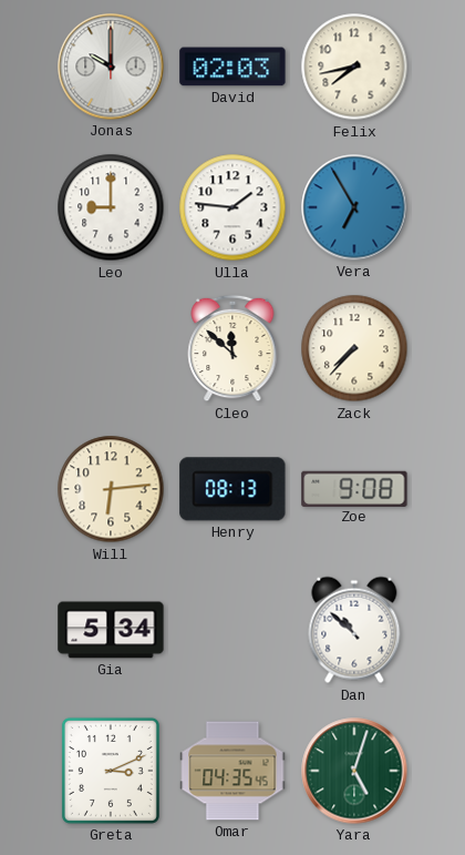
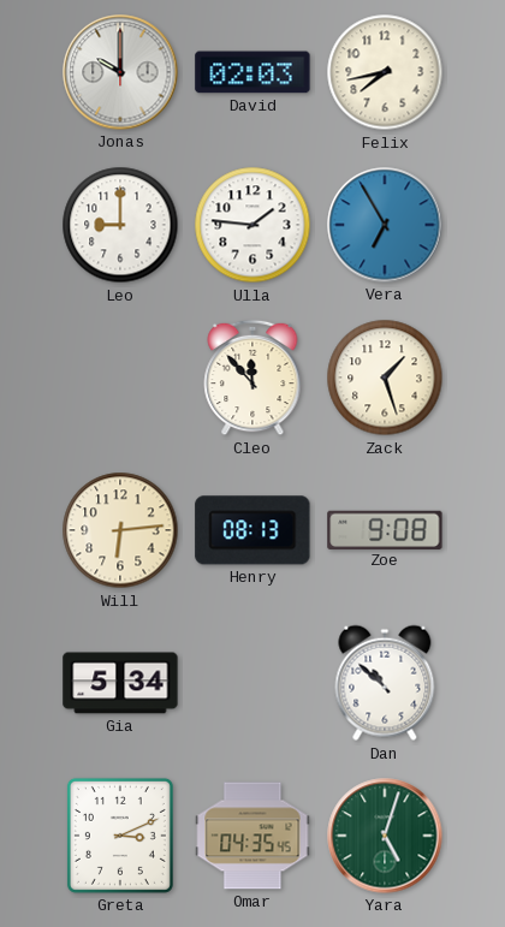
Cleo: 11:52 -> 11:53
Zack: 7:37 -> 1:27
